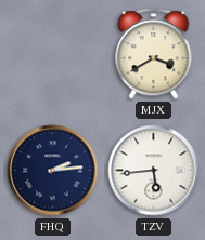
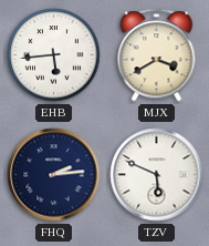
EHB: none -> 5:44
TZV: 5:44 -> 5:49
